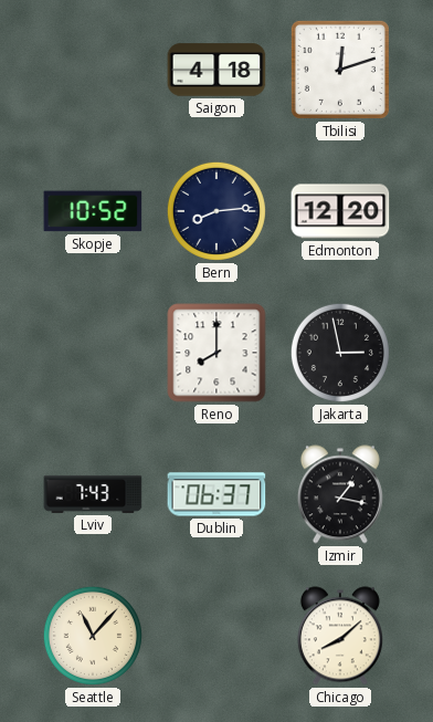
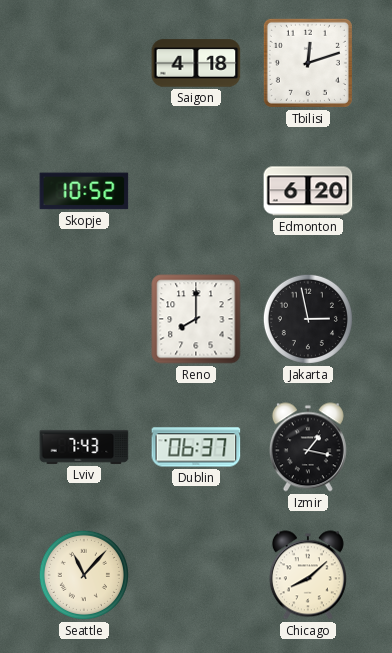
Bern: 8:14 -> none
Edmonton: 12:20 -> 6:20
